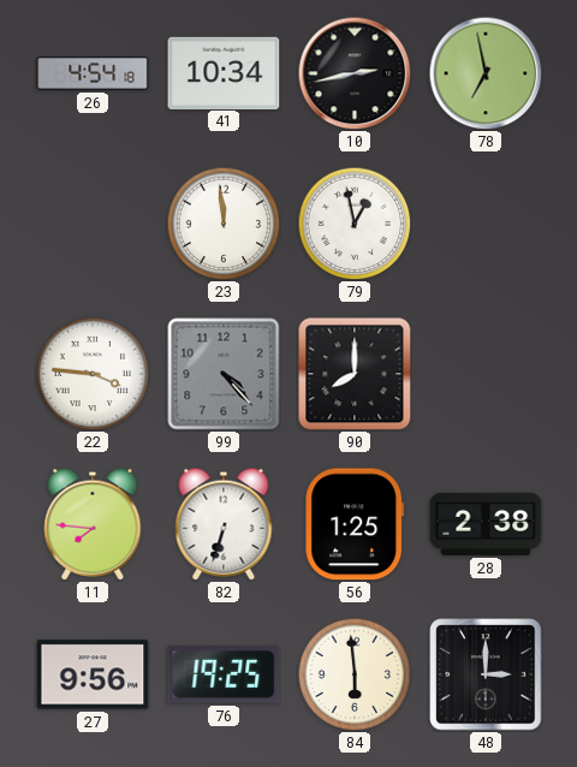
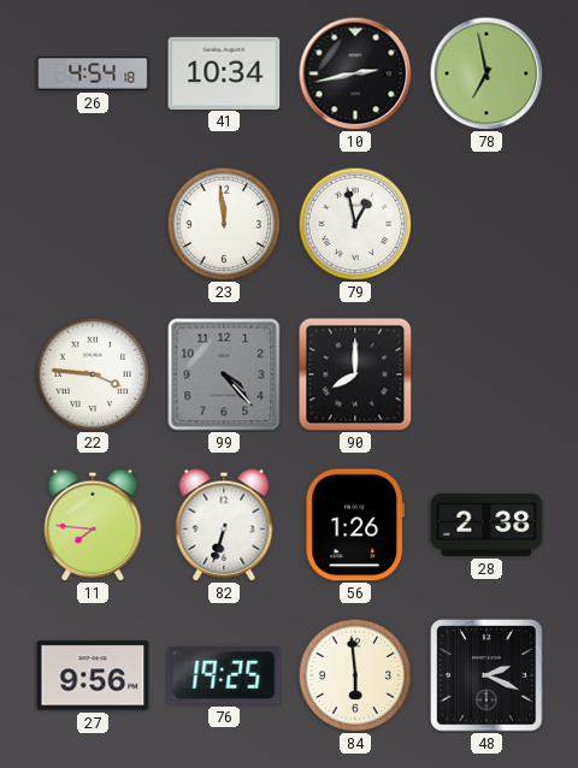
56: 1:25 -> 1:26
48: 3:00 -> 2:19
